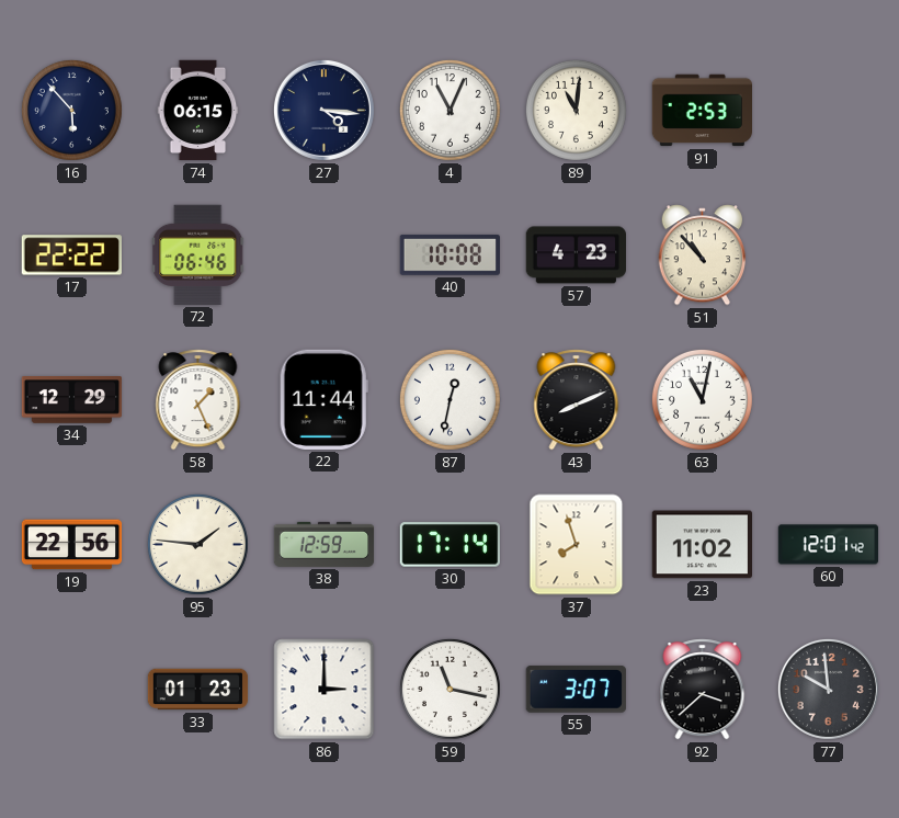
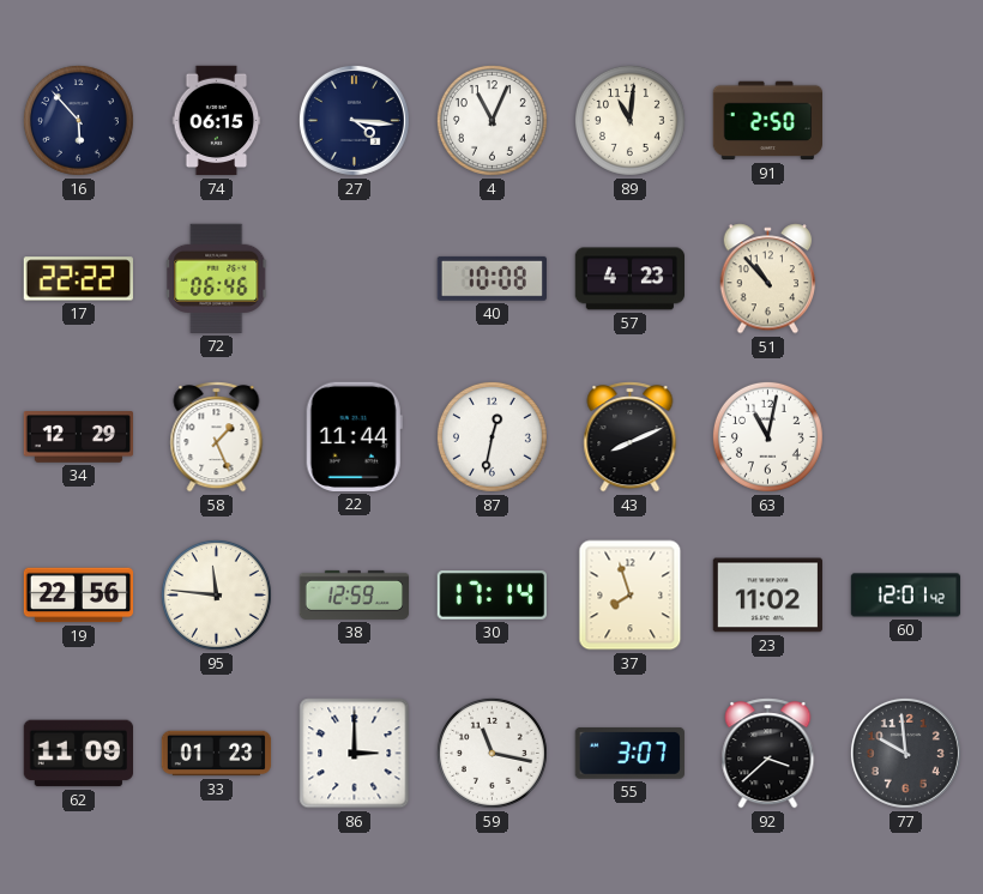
91: 2:53 -> 2:50
95: 1:46 -> 11:46
62: none -> 11:09
